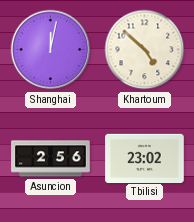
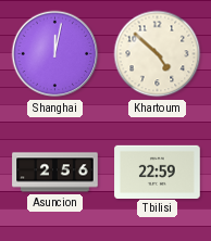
Tbilisi: 23:02 -> 22:59
